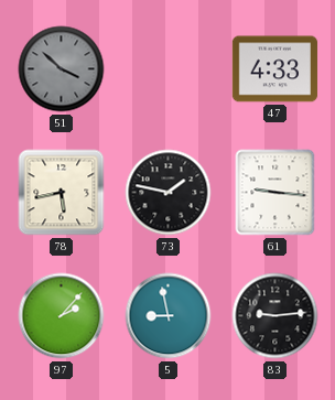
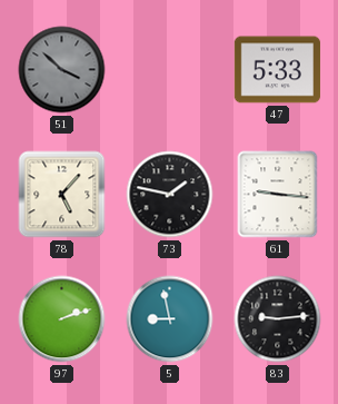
47: 4:33 -> 5:33
78: 5:43 -> 5:07
97: 2:07 -> 2:12
